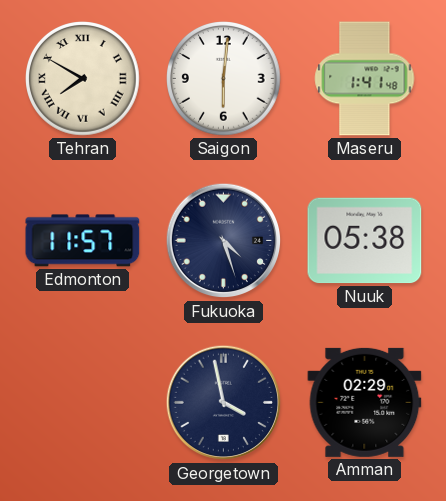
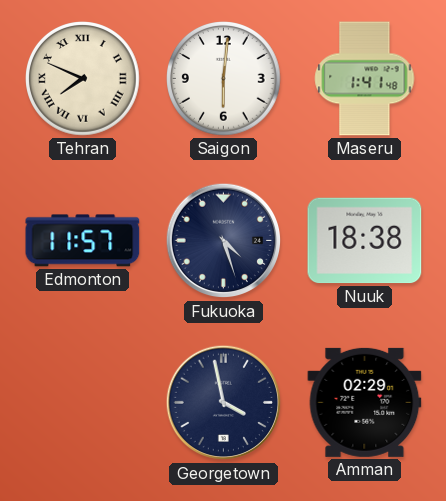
Tehran: 7:50 -> 7:49
Nuuk: 05:38 -> 18:38
